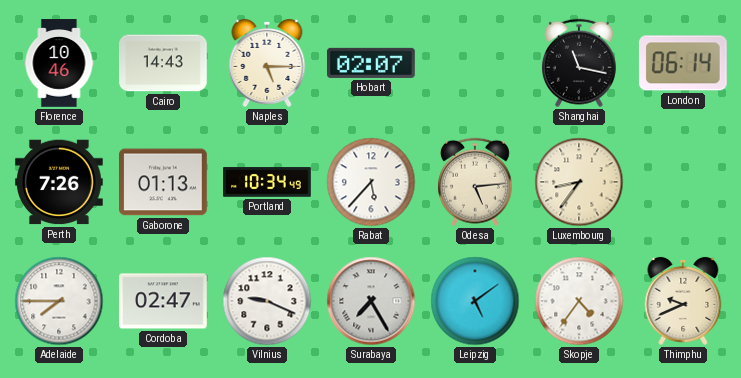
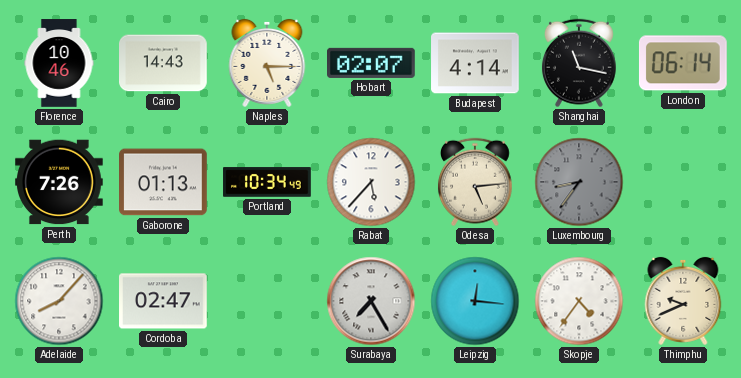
Budapest: none -> 4:14
Luxembourg dial: cream -> grey
Adelaide: 7:45 -> 8:07
Vilnius: 9:19 -> none
Leipzig: 5:09 -> 12:16
